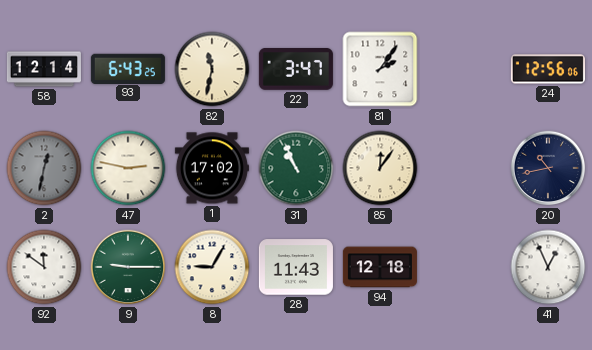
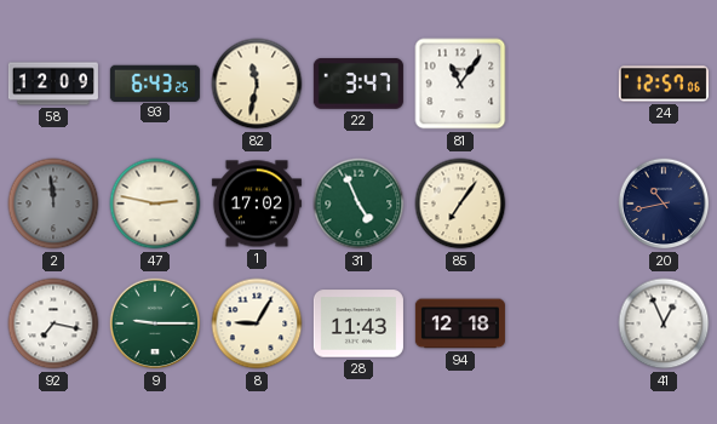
58: 12:14 -> 12:09
81: 2:06 -> 11:06
24: 12:56 -> 12:57
2: 12:32 -> 11:59
31: 10:56 -> 4:56
85: 12:06 -> 7:06
92: 11:51 -> 7:17
